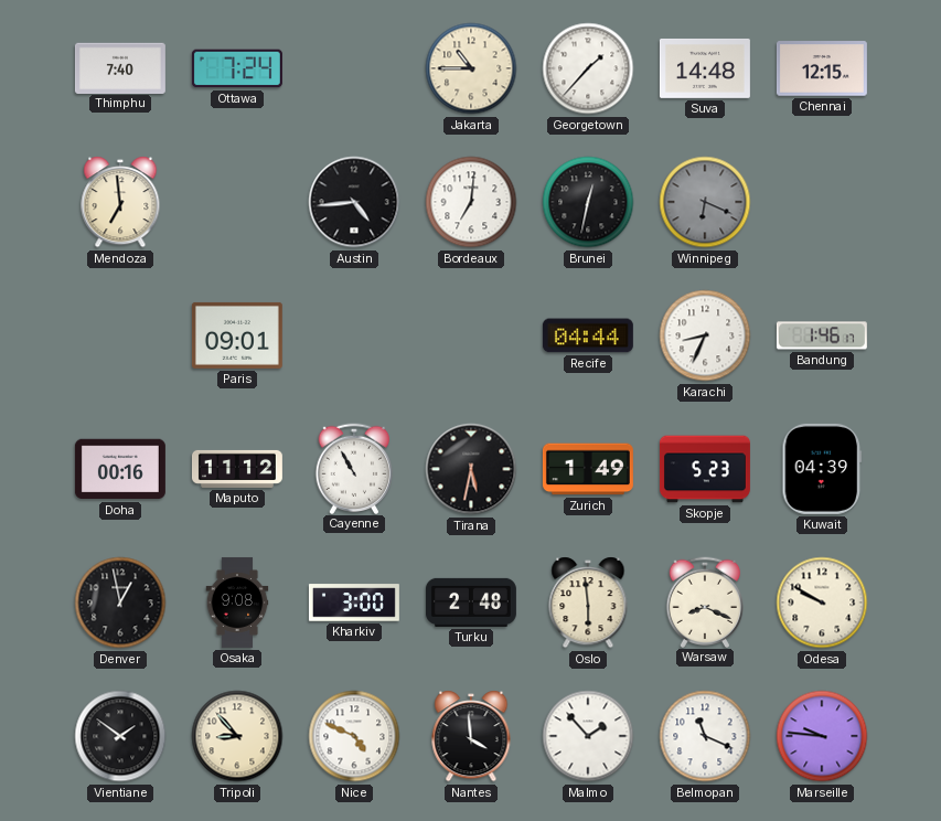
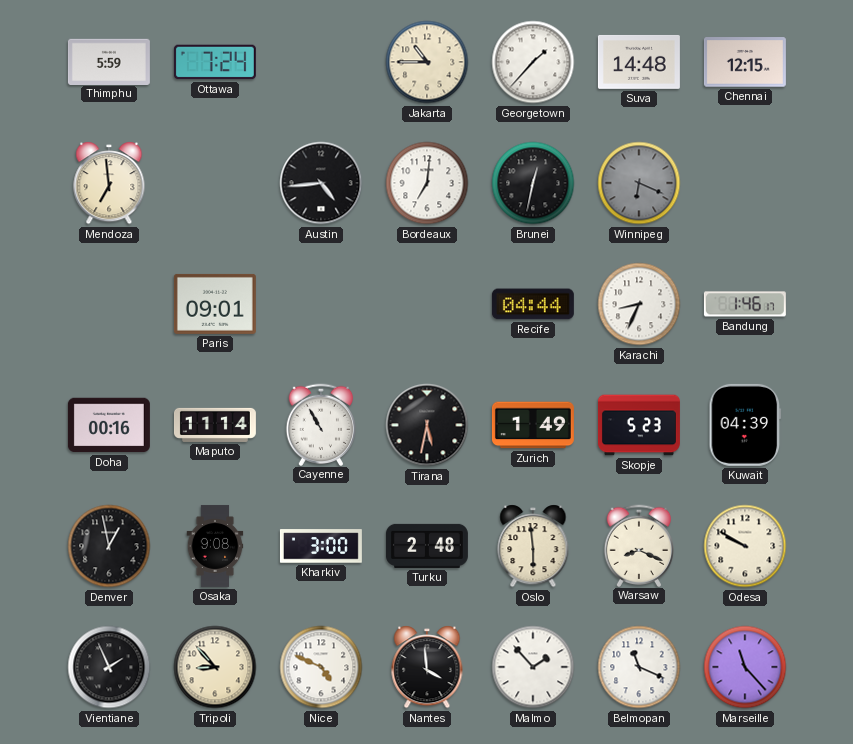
Thimphu: 7:40 -> 5:59
Maputo: 11:12 -> 11:14
Vientiane: 1:51 -> 1:56
Marseille: 9:46 -> 11:23
